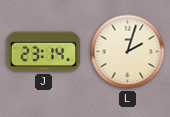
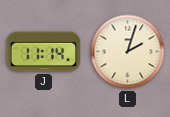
J: 23:14 -> 11:14
